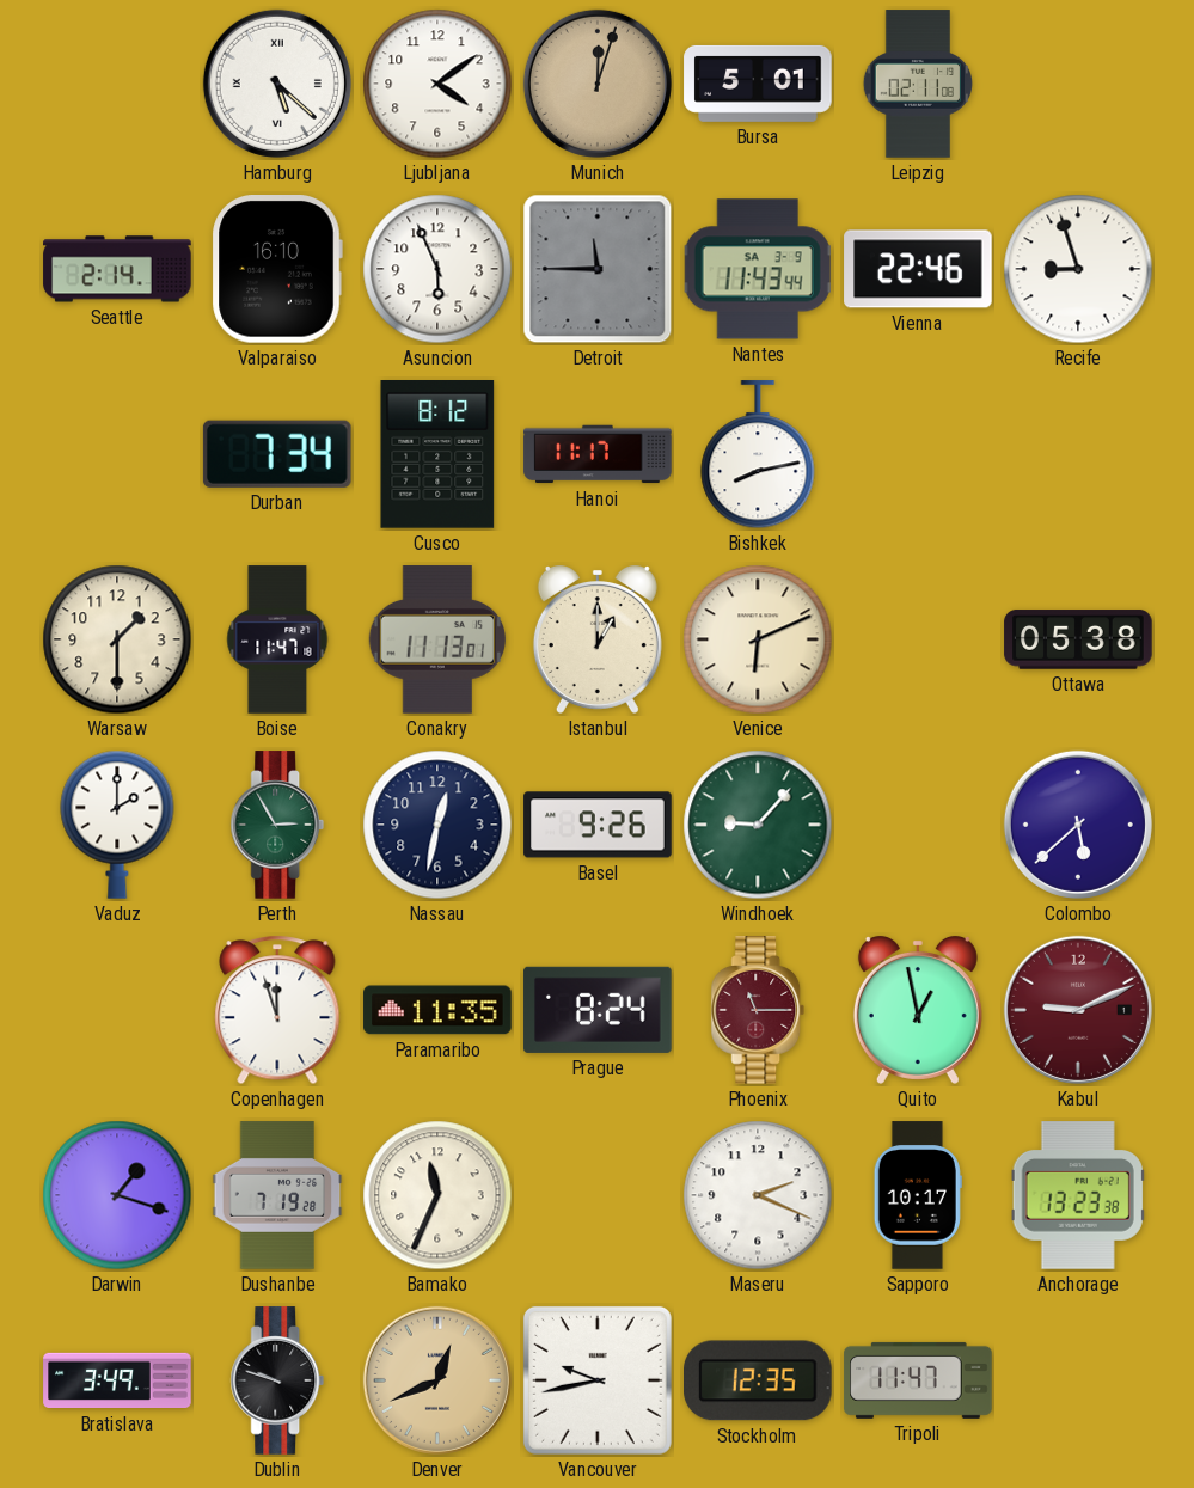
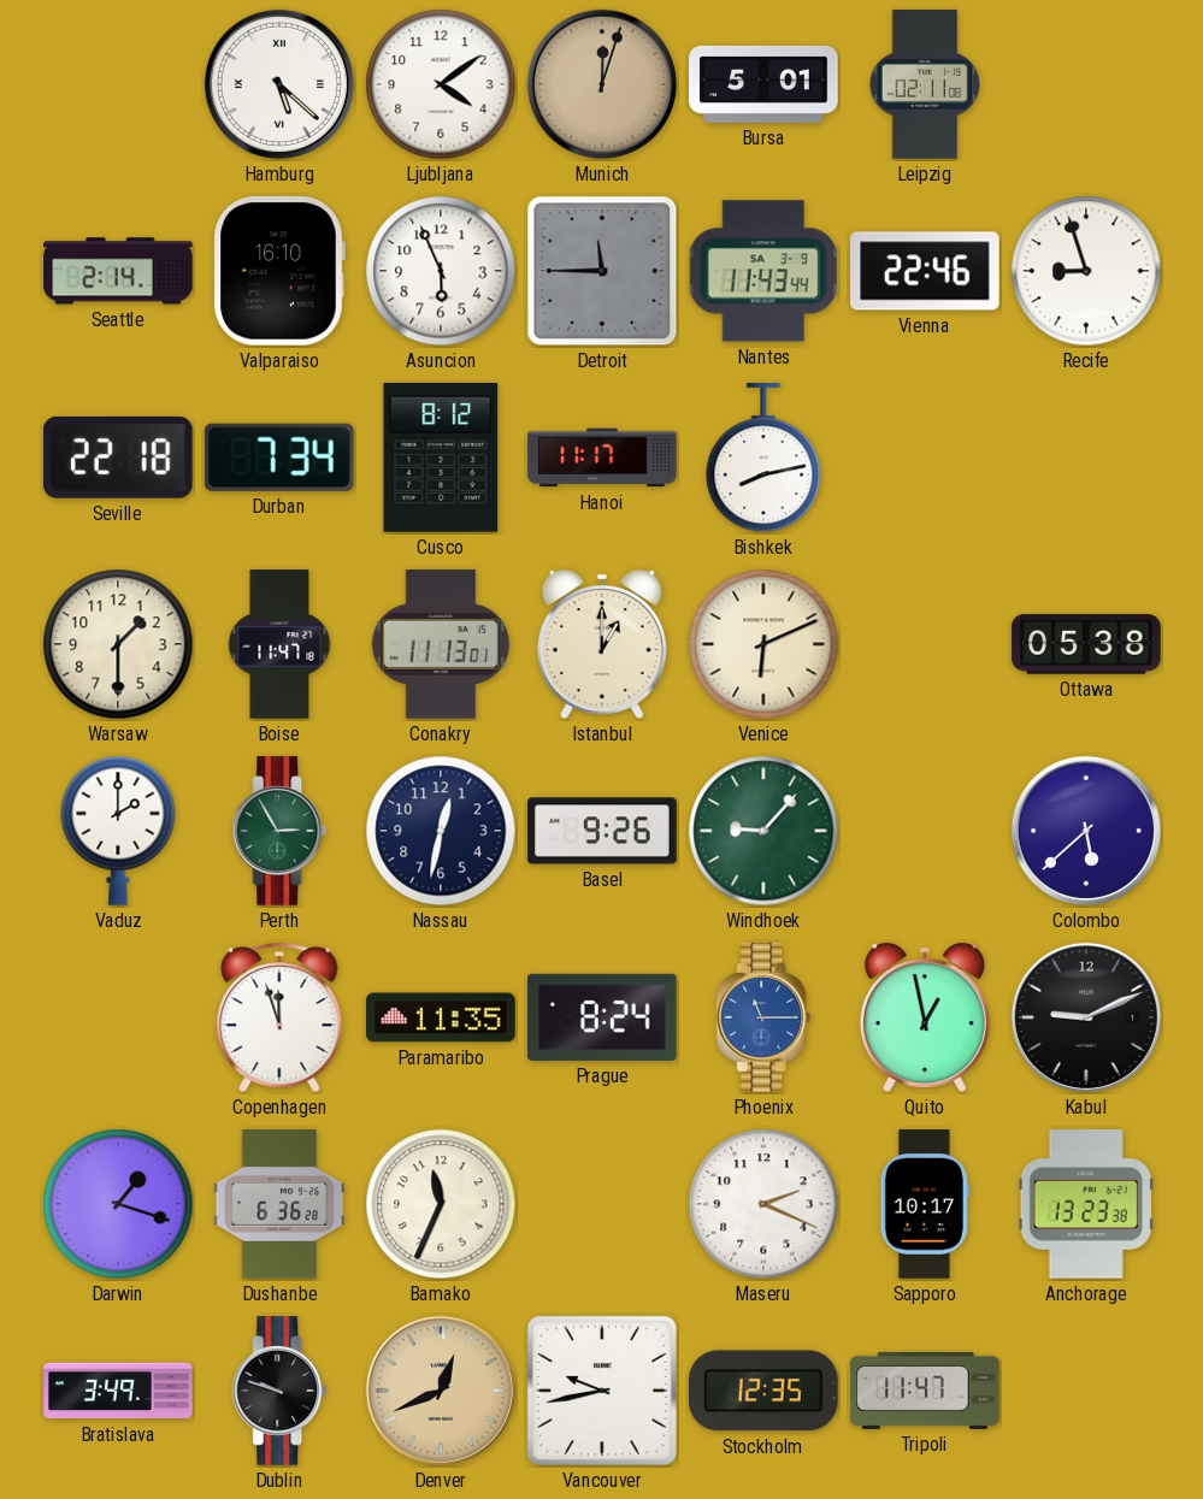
Seville: none -> 22:18
Phoenix dial: burgundy -> blue
Kabul dial: burgundy -> black
Dushanbe: 7:19 -> 6:36
